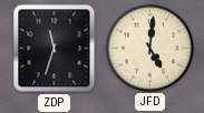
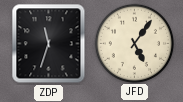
JFD: 5:01 -> 5:06
